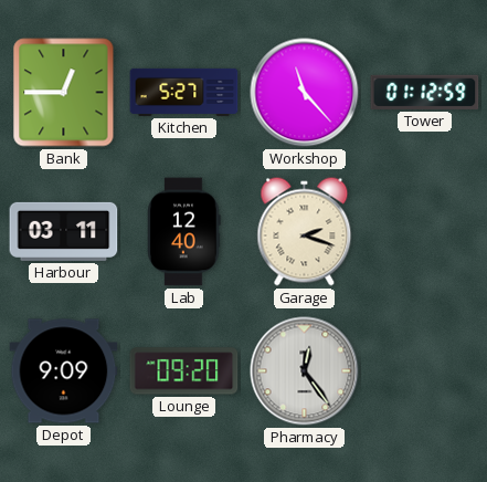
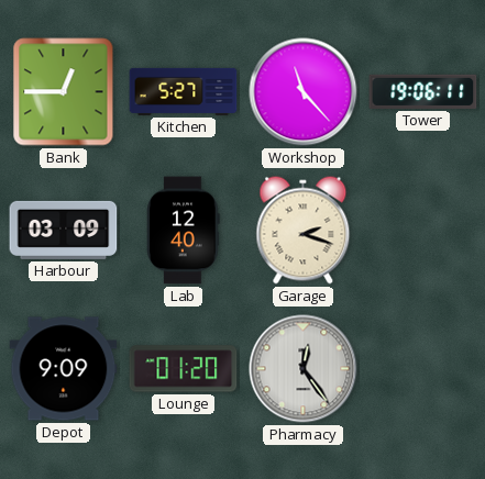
Tower: 01:12 -> 19:06
Harbour: 03:11 -> 03:09
Lounge: 09:20 -> 01:20
